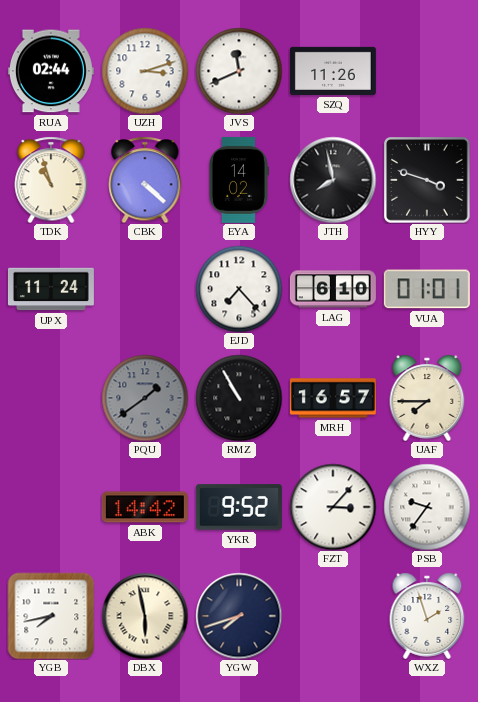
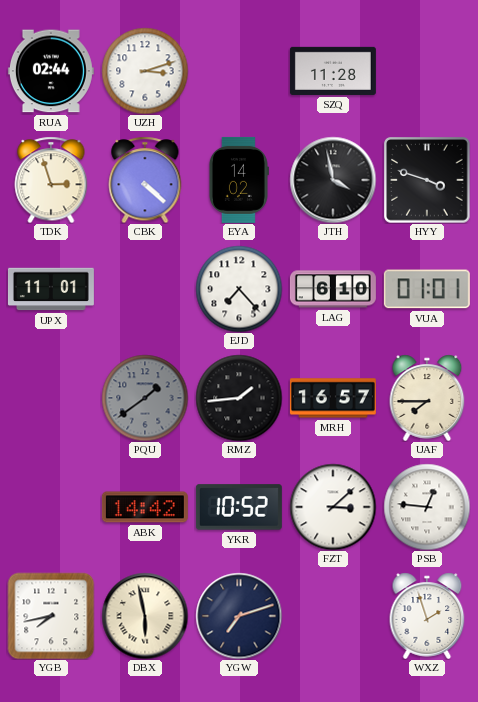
JVS: 11:41 -> none
SZQ: 11:26 -> 11:28
TDK: 10:57 -> 2:57
JTH: 7:58 -> 3:58
UPX: 11:24 -> 11:01
RMZ: 10:55 -> 1:44
YKR: 9:52 -> 10:52
FZT: 3:07 -> 3:08
PSB: 9:36 -> 12:46
YGW: 7:42 -> 7:12
